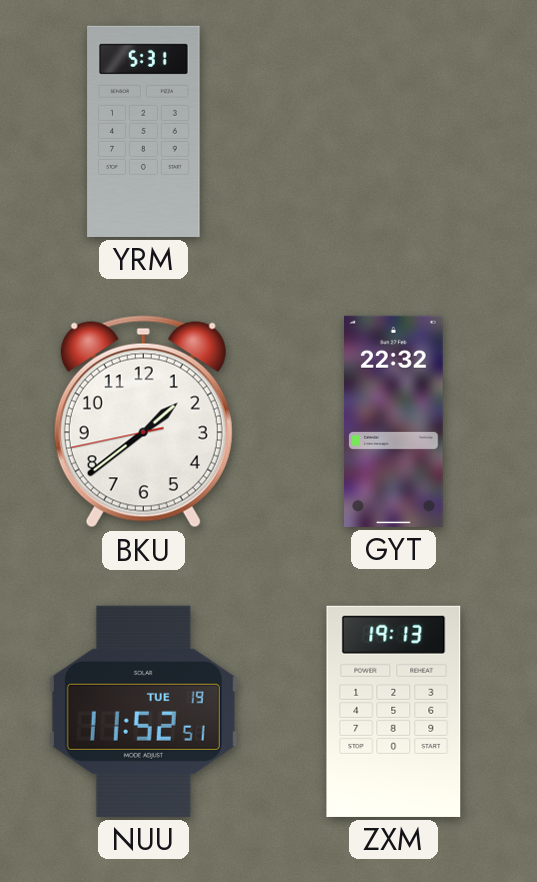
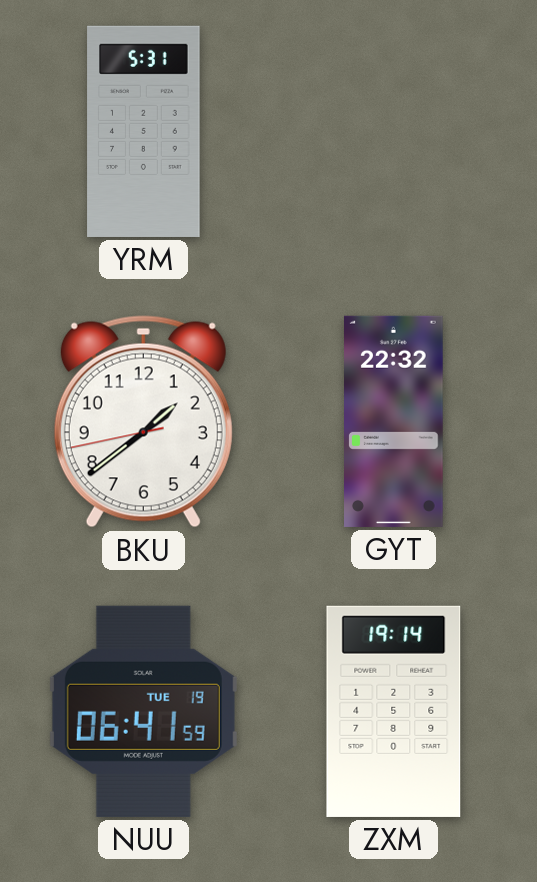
NUU: 11:52 -> 06:41
ZXM: 19:13 -> 19:14
